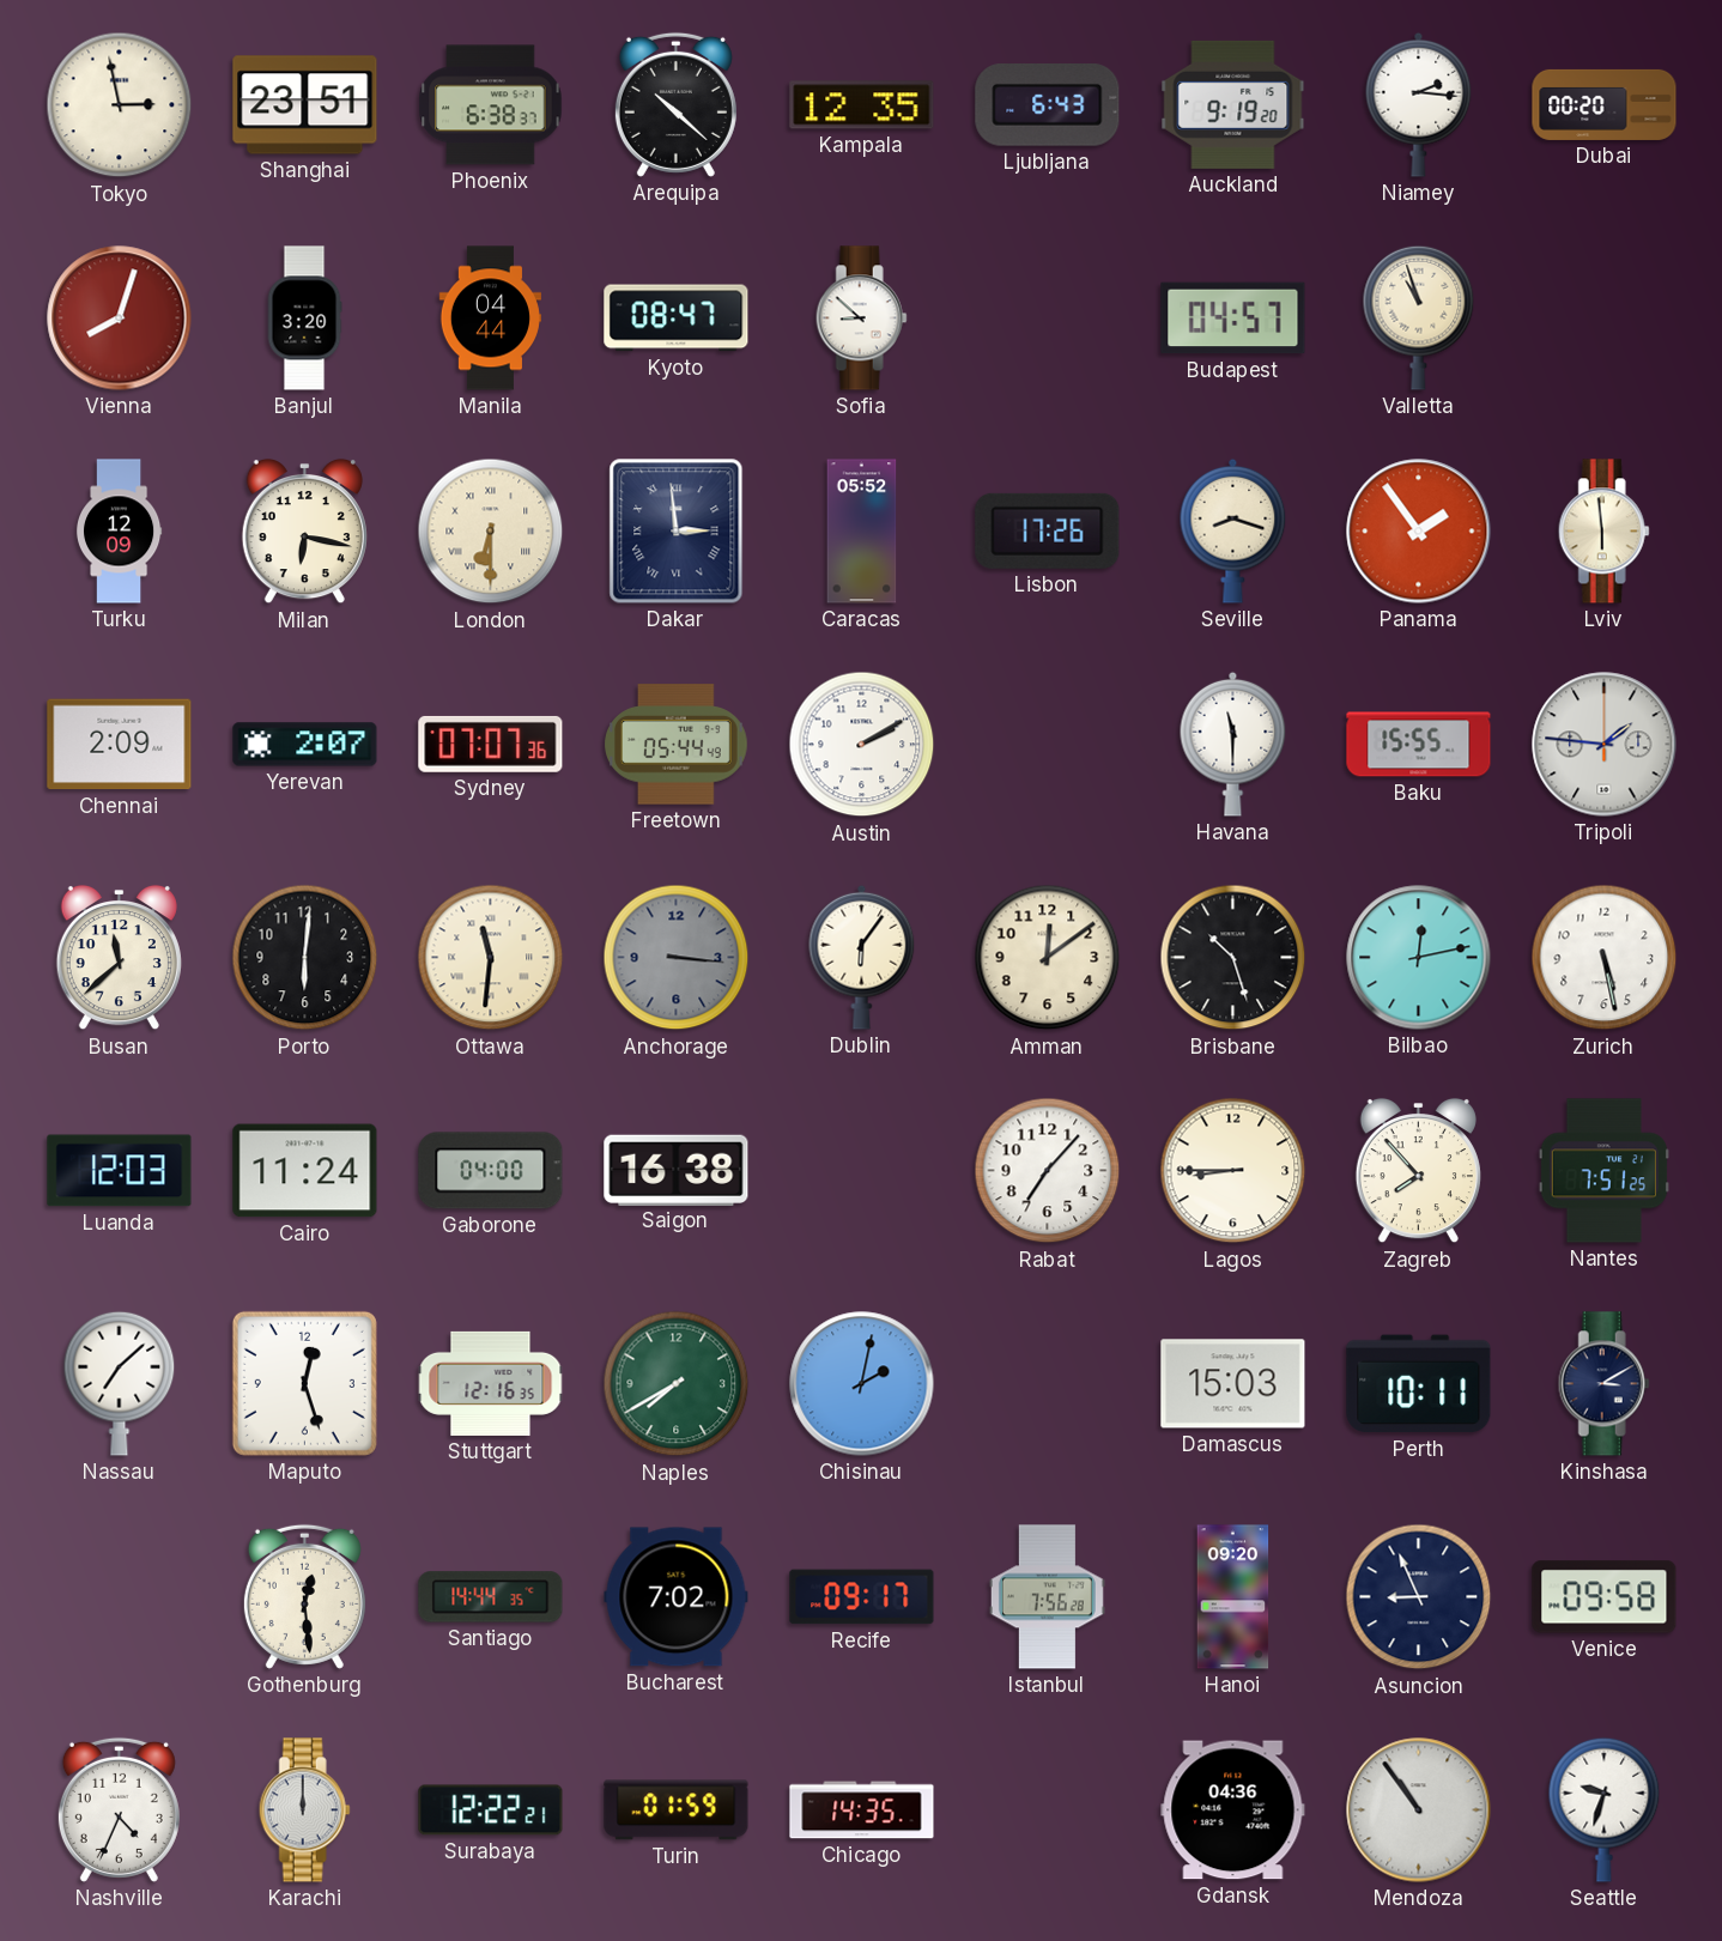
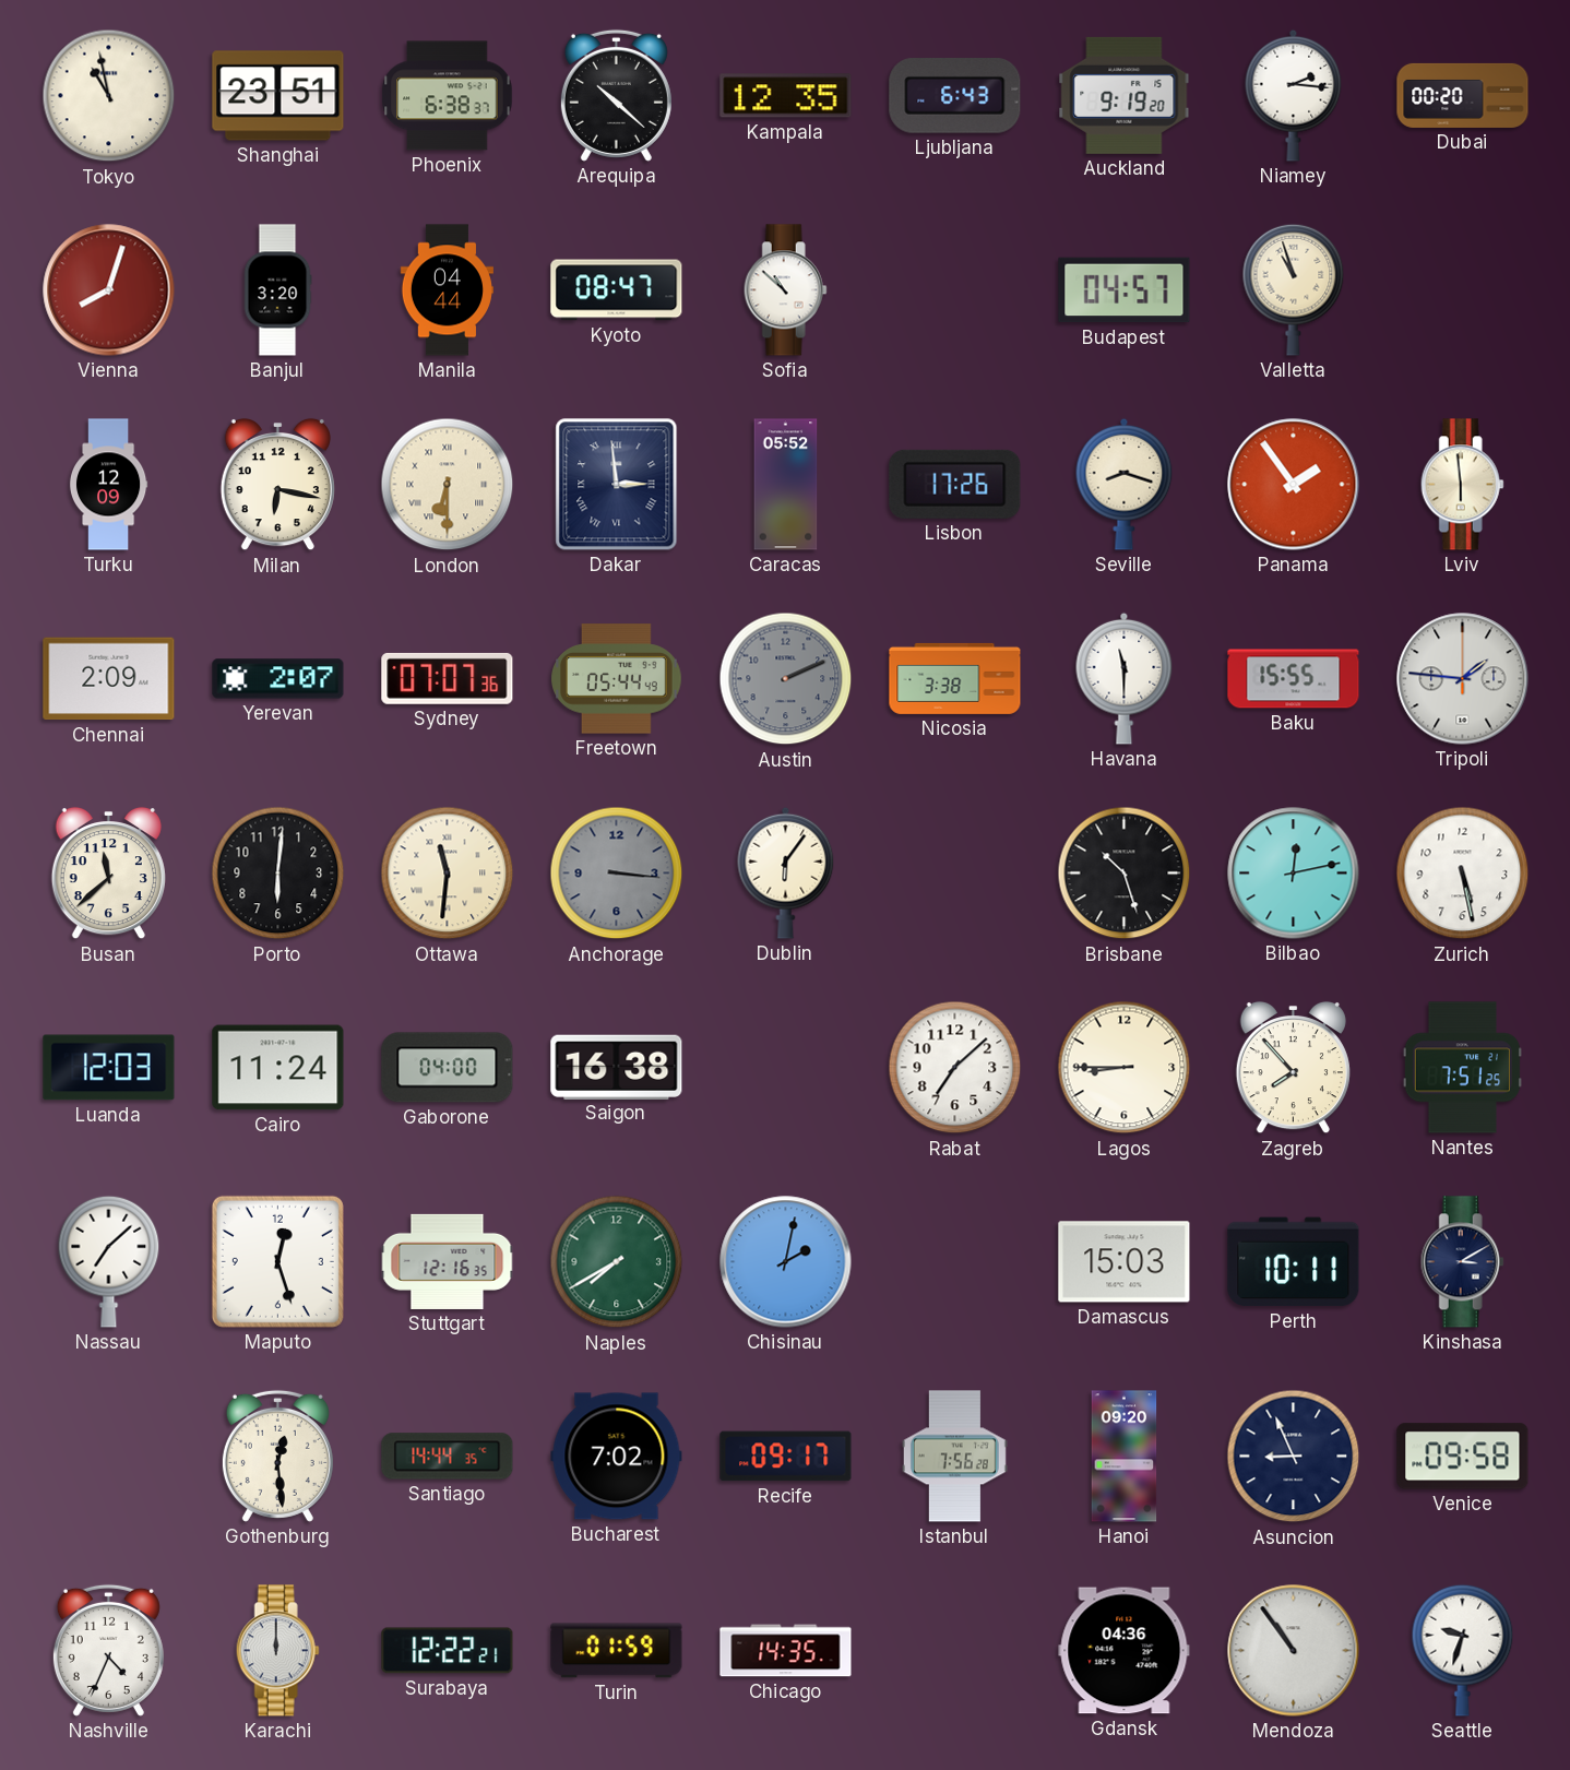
Tokyo: 2:58 -> 10:58
Sofia: 8:52 -> 10:52
Austin: 2:10 -> 2:11
Austin dial: white -> grey
Nicosia: none -> 3:38
Amman: 12:09 -> none
Rabat: 7:07 -> 7:08
